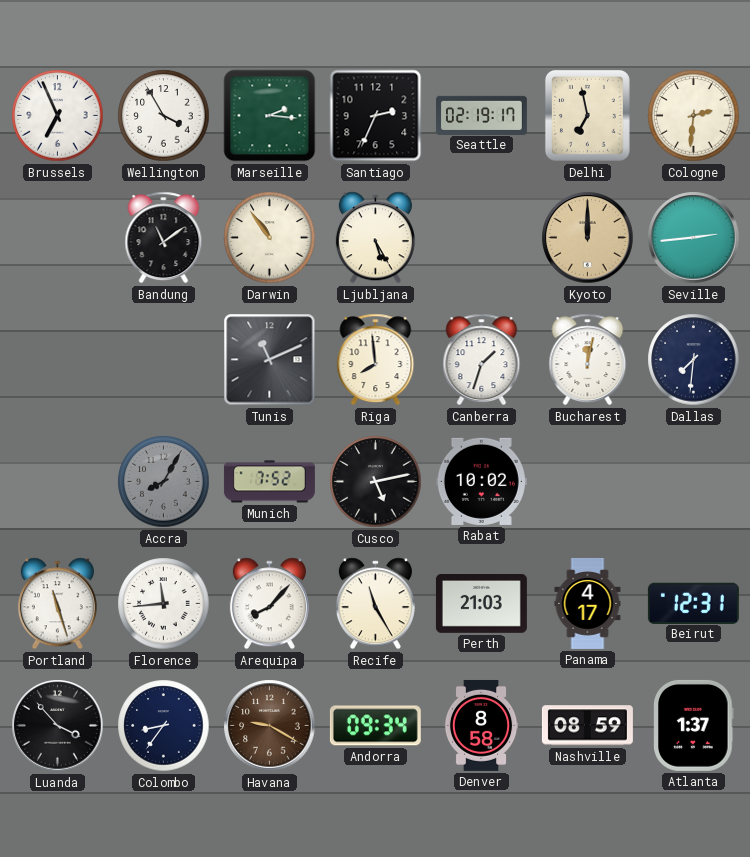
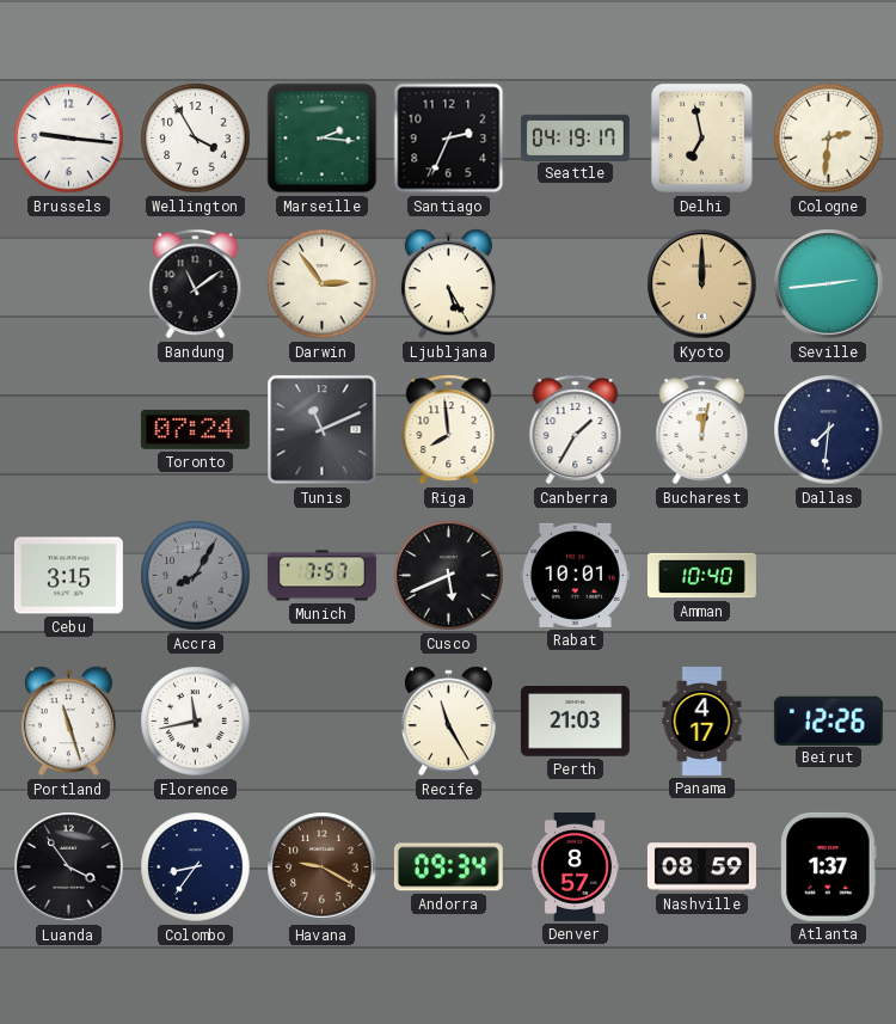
Brussels: 6:56 -> 9:16
Seattle: 02:19 -> 04:19
Darwin: 10:54 -> 2:54
Toronto: none -> 07:24
Canberra: 1:33 -> 1:35
Cebu: none -> 3:15
Munich: 7:52 -> 7:57
Cusco: 5:13 -> 5:41
Rabat: 10:02 -> 10:01
Amman: none -> 10:40
Florence: 11:44 -> 11:43
Arequipa: 8:07 -> none
Beirut: 12:31 -> 12:26
Luanda: 3:53 -> 3:54
Denver: 8:58 -> 8:57
